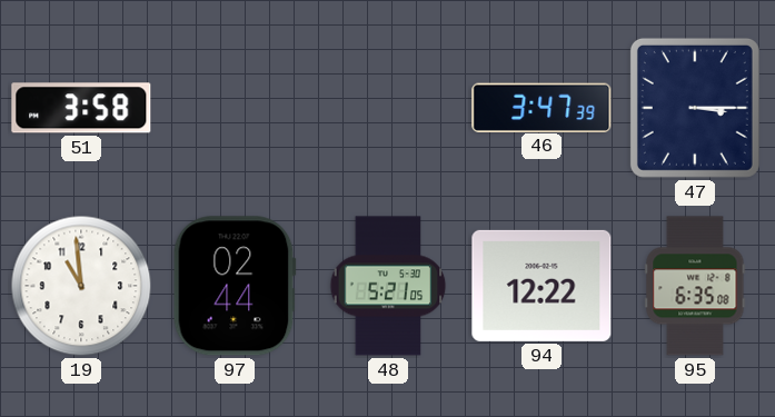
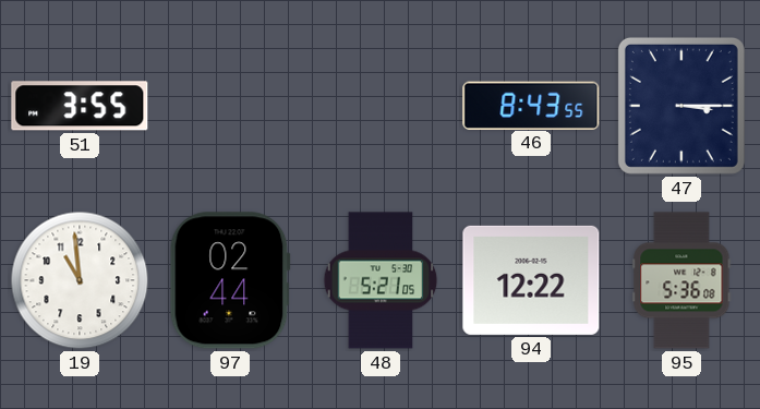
51: 3:58 -> 3:55
46: 3:47 -> 8:43
95: 6:35 -> 5:36
